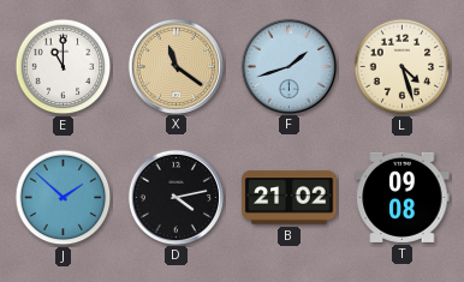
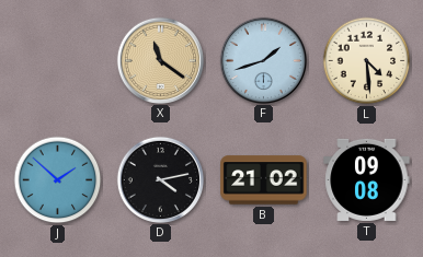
E: 11:00 -> none
L: 4:27 -> 4:29
